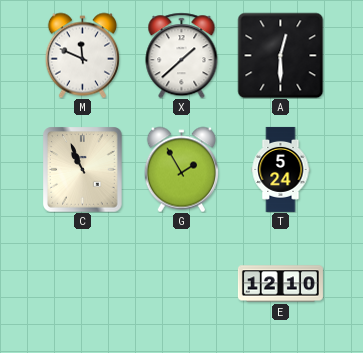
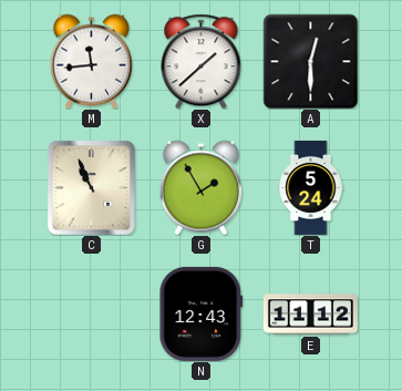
M: 11:49 -> 11:44
N: none -> 12:43
E: 12:10 -> 11:12
